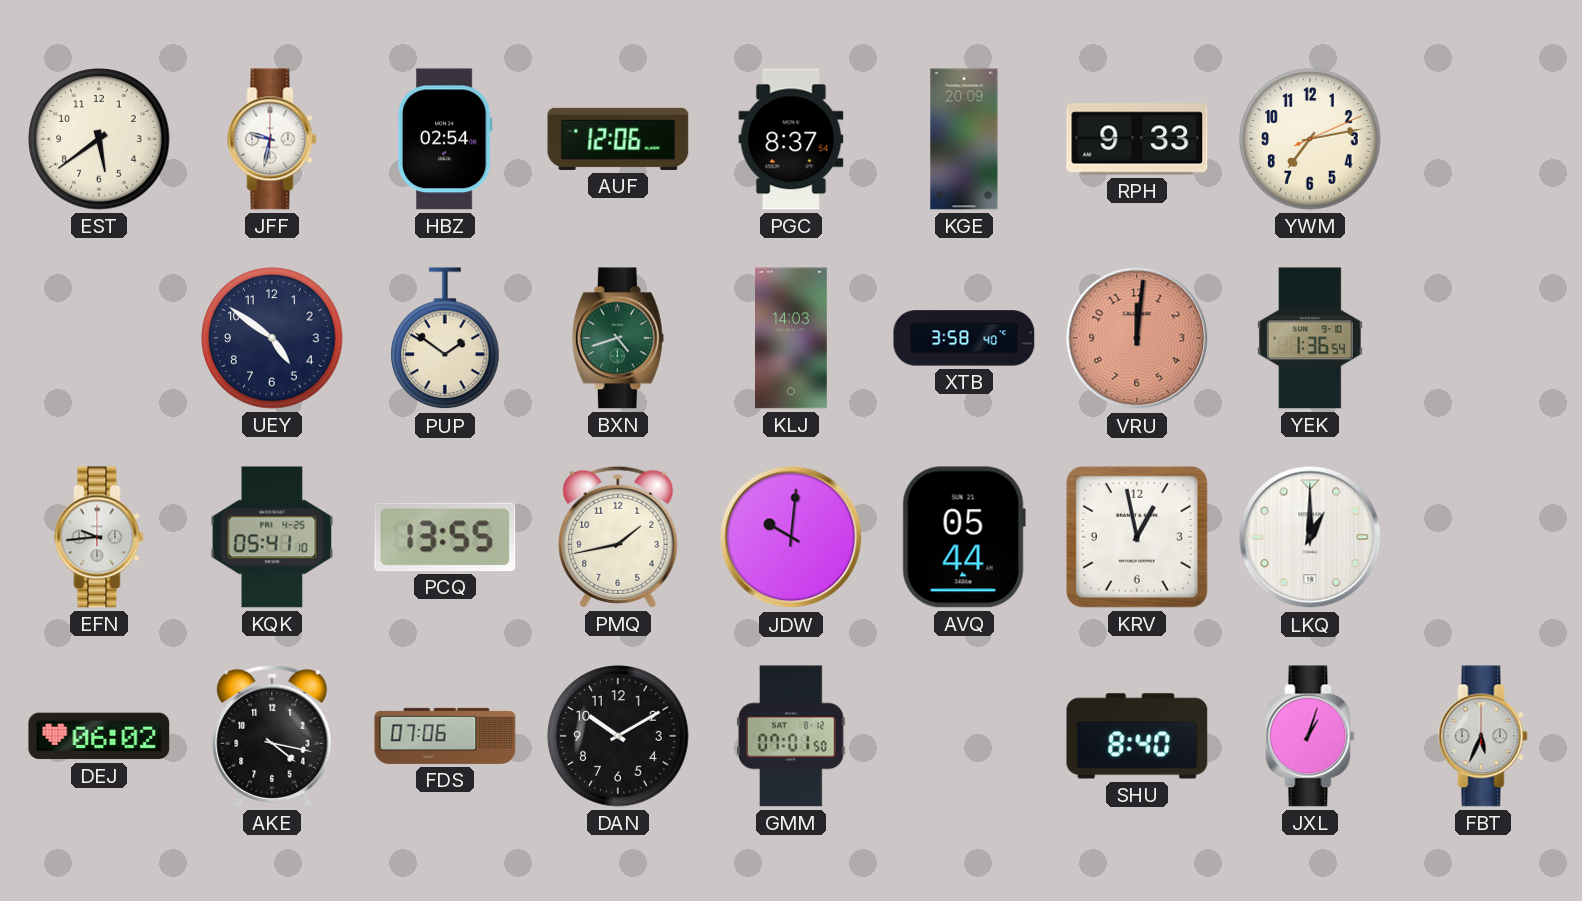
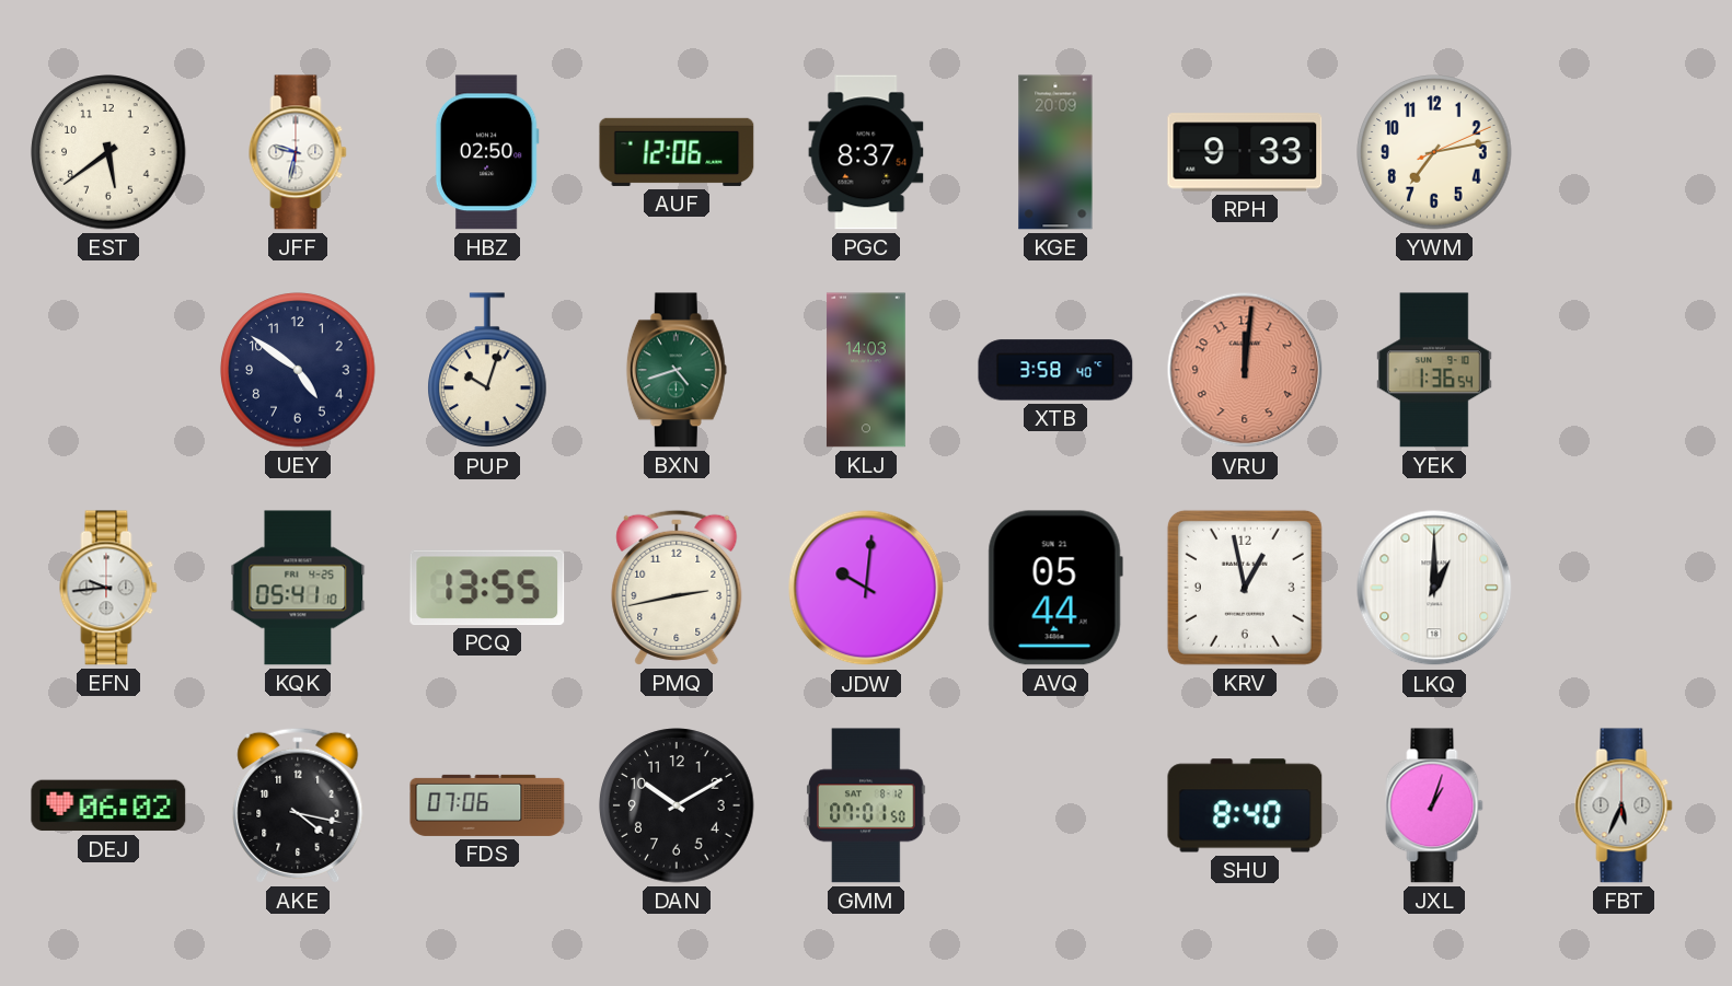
HBZ: 02:54 -> 02:50
PUP: 1:51 -> 10:03
PMQ: 1:43 -> 2:43
